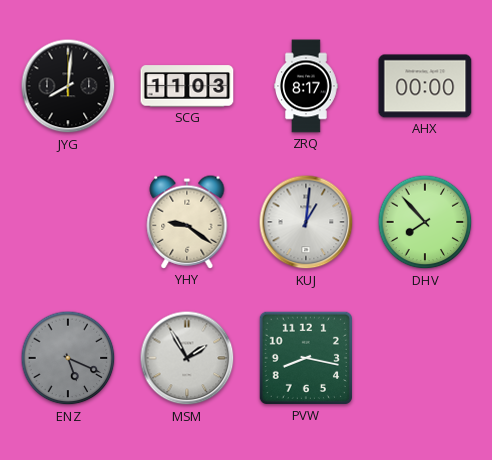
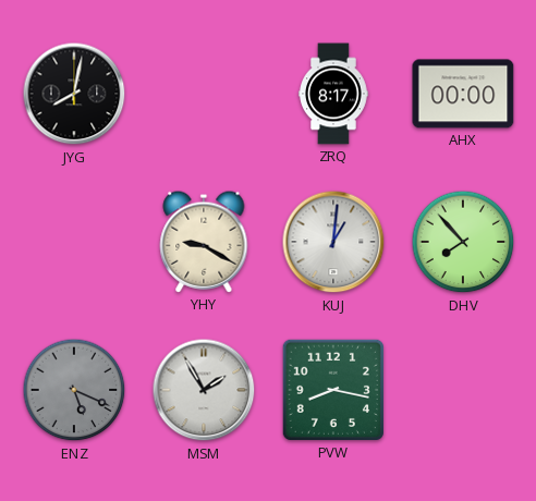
JYG: 8:01 -> 8:02
SCG: 11:03 -> none
YHY: 9:21 -> 9:20
